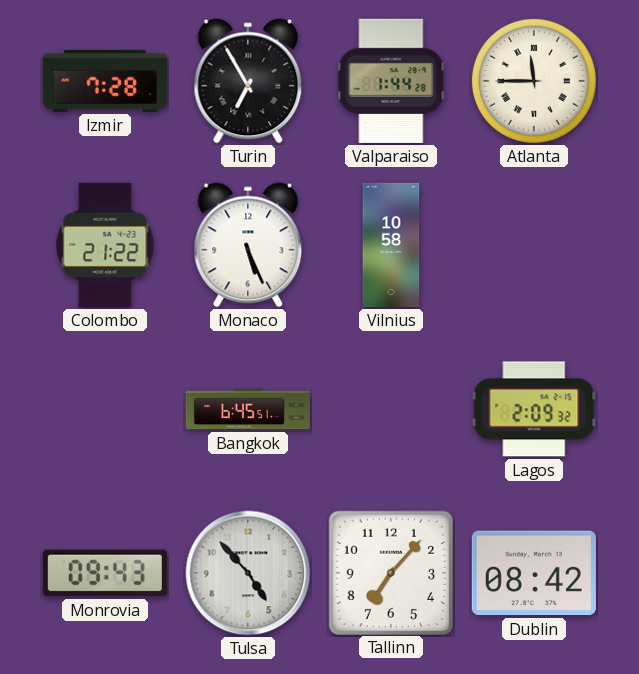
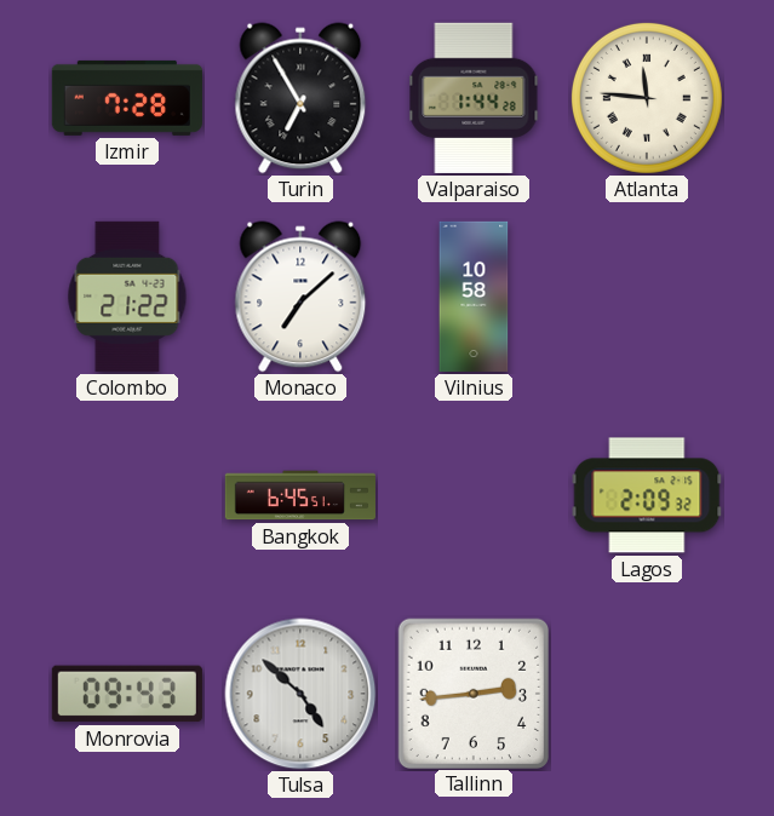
Atlanta: 11:45 -> 11:46
Monaco: 5:26 -> 7:08
Tulsa: 4:53 -> 4:52
Tallinn: 7:07 -> 2:44
Dublin: 08:42 -> none
